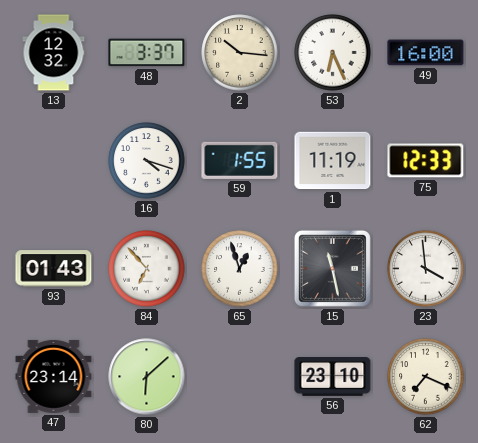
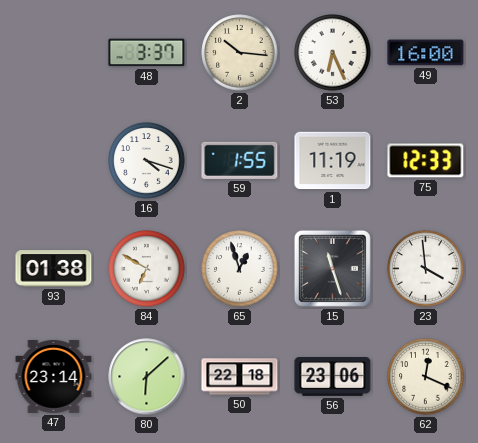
13: 12:32 -> none
93: 01:43 -> 01:38
84: 6:53 -> 6:50
15: 11:28 -> 11:27
50: none -> 22:18
56: 23:10 -> 23:06
62: 7:19 -> 12:19
